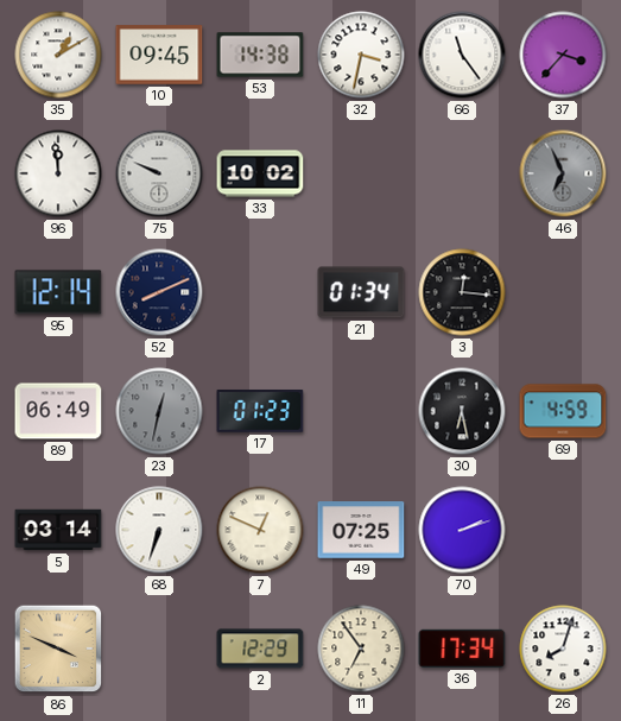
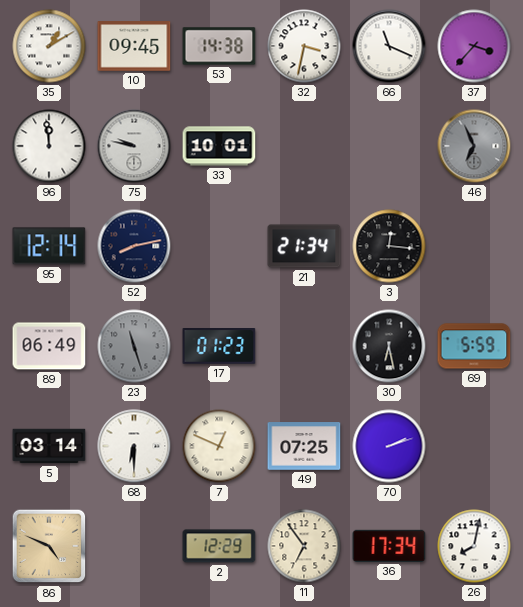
66: 11:24 -> 11:19
75: 9:49 -> 9:47
33: 10:02 -> 10:01
52: 8:11 -> 8:13
21: 01:34 -> 21:34
23: 12:32 -> 11:27
69: 4:59 -> 5:59
68: 6:33 -> 6:30
86: 3:49 -> 4:49
26: 8:03 -> 8:02
